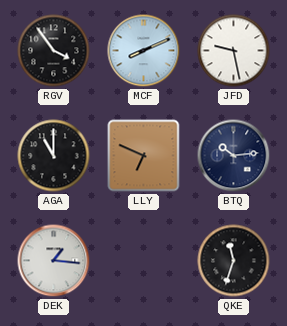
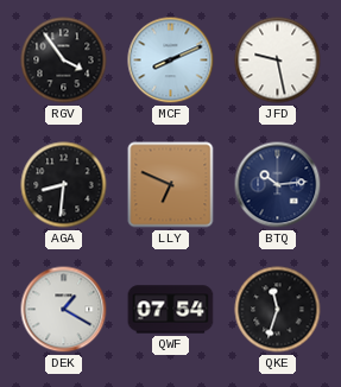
AGA: 11:00 -> 8:31
DEK: 1:16 -> 1:20
QWF: none -> 07:54
